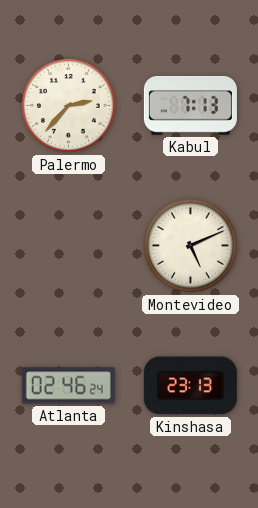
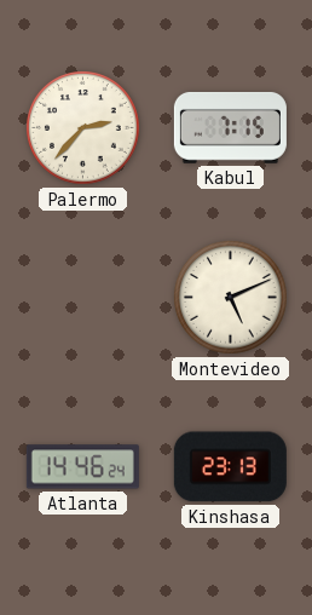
Kabul: 7:13 -> 7:15
Atlanta: 02:46 -> 14:46
